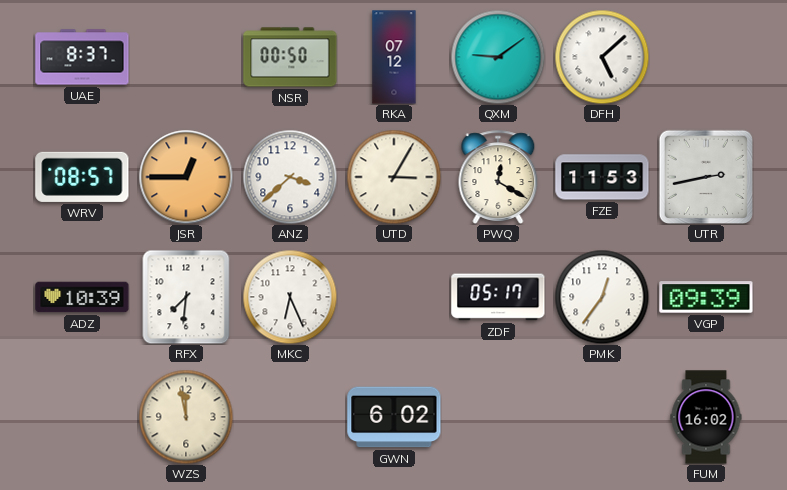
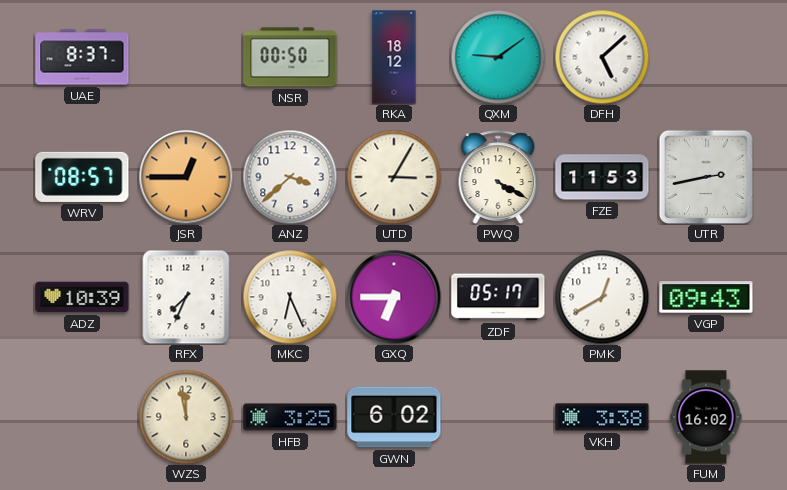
RKA: 07:12 -> 18:12
PWQ: 12:20 -> 4:20
RFX: 7:31 -> 7:34
GXQ: none -> 6:45
PMK: 12:36 -> 12:40
VGP: 09:39 -> 09:43
HFB: none -> 3:25
VKH: none -> 3:38
